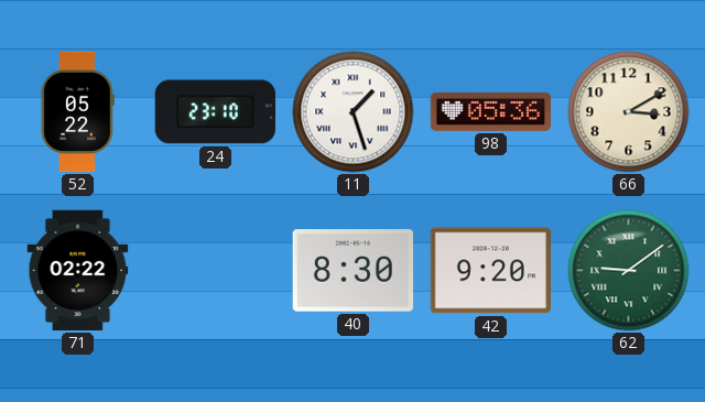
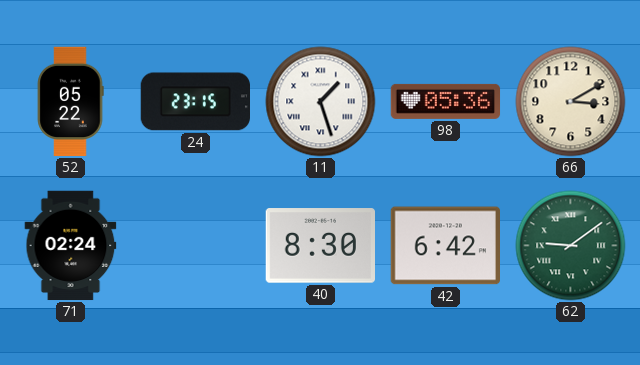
24: 23:10 -> 23:15
71: 02:22 -> 02:24
42: 9:20 -> 6:42
